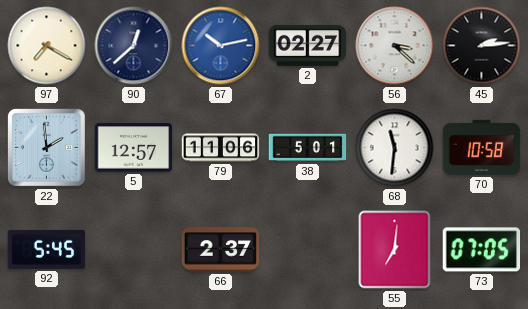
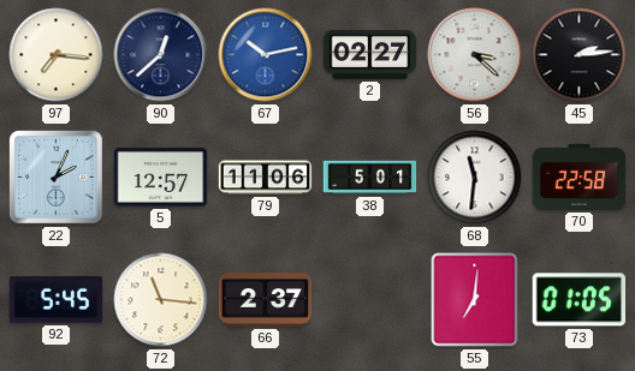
97: 7:20 -> 7:16
22: 1:59 -> 2:04
70: 10:58 -> 22:58
72: none -> 11:16
73: 07:05 -> 01:05
